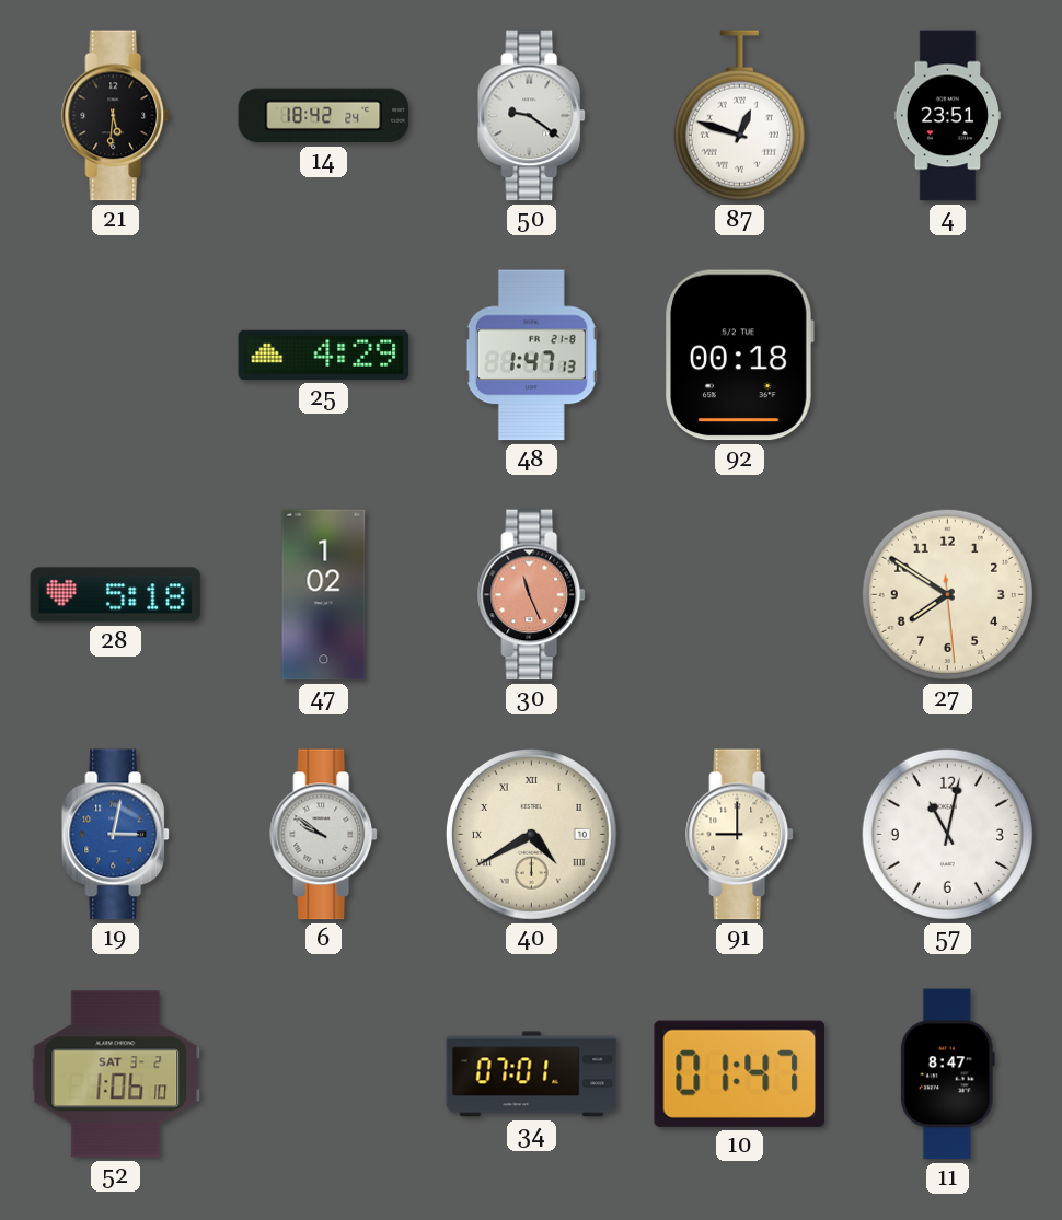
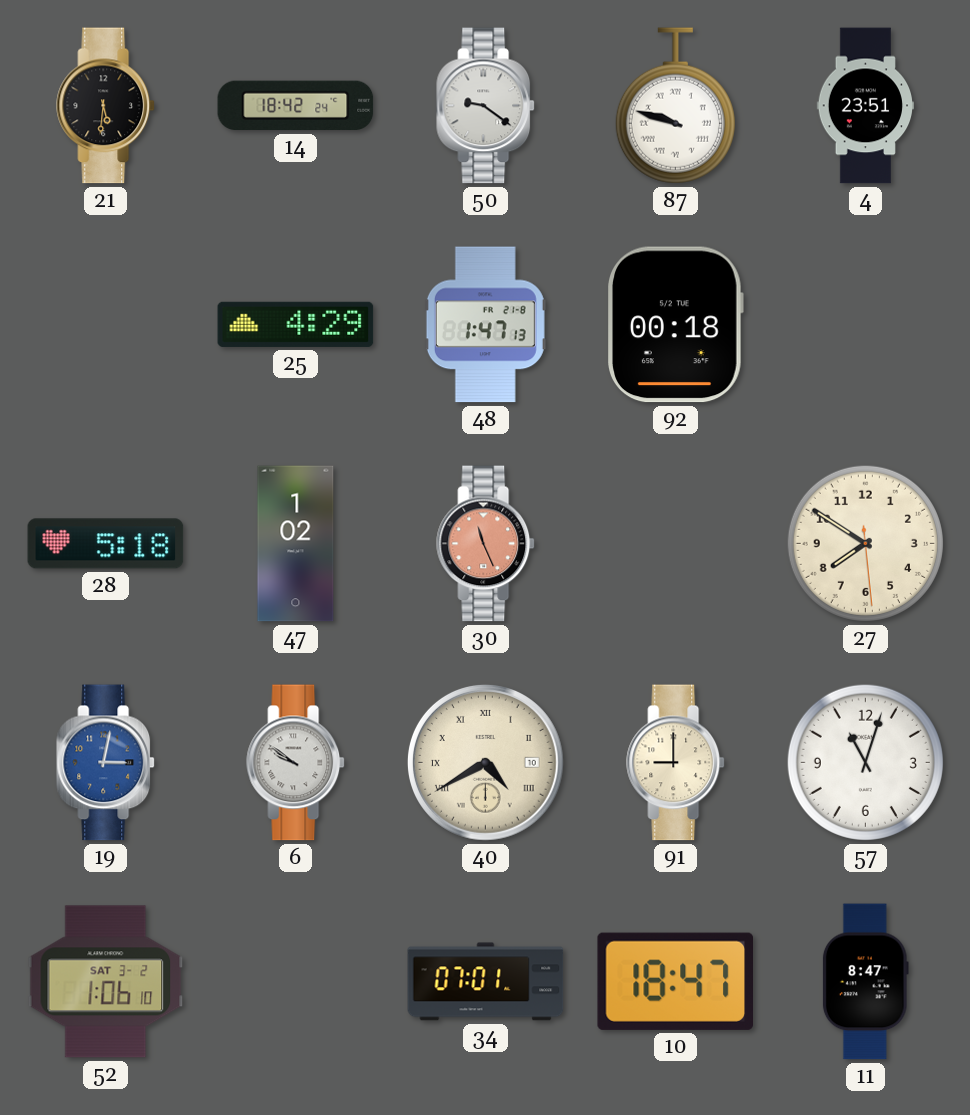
87: 12:48 -> 9:48
57: 11:02 -> 11:03
10: 01:47 -> 18:47
